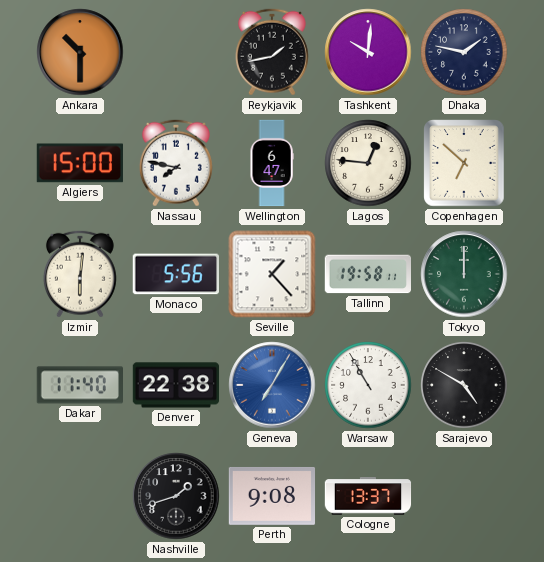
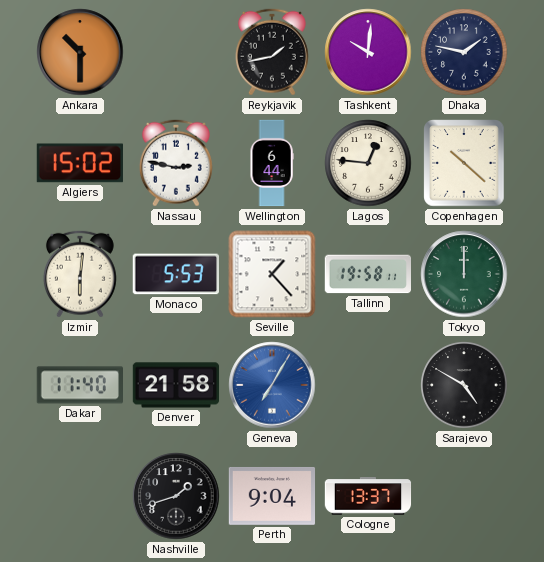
Algiers: 15:00 -> 15:02
Nassau: 7:47 -> 2:47
Wellington: 6:47 -> 6:44
Copenhagen: 6:52 -> 10:22
Monaco: 5:56 -> 5:53
Denver: 22:38 -> 21:58
Warsaw: 10:55 -> none
Perth: 9:08 -> 9:04
